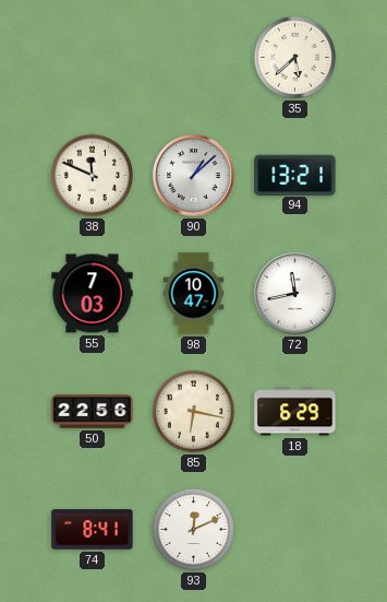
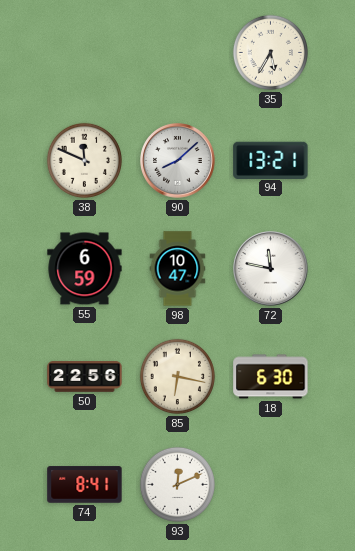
35: 5:38 -> 5:35
90: 1:08 -> 8:08
55: 7:03 -> 6:59
72: 11:43 -> 11:47
18: 6:29 -> 6:30
